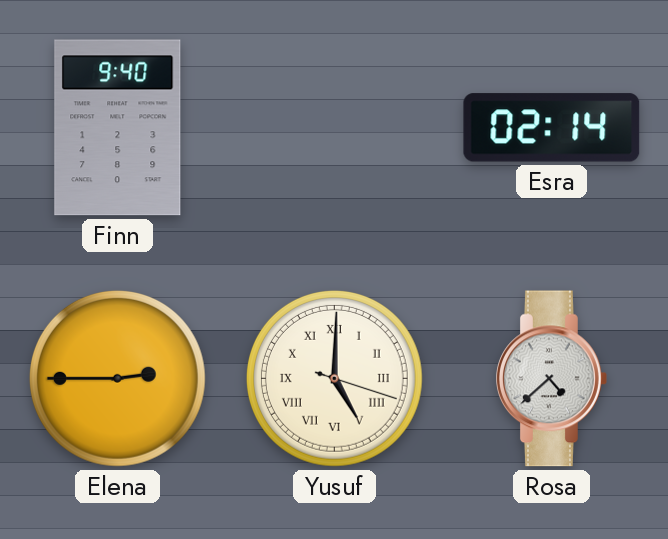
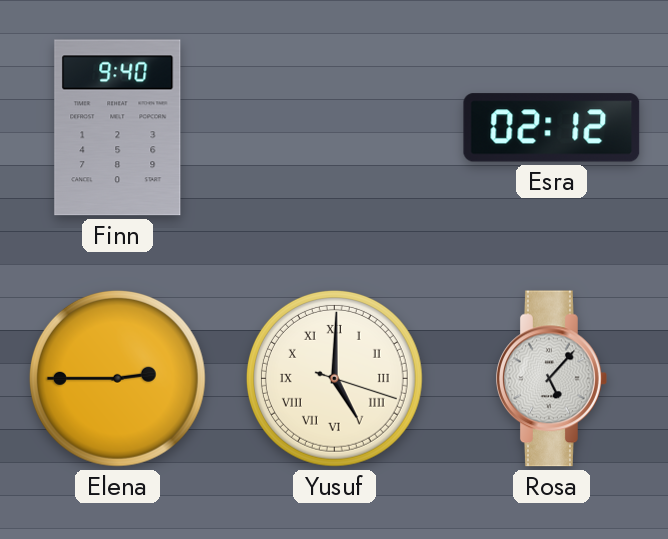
Esra: 02:14 -> 02:12
Rosa: 4:38 -> 5:07
